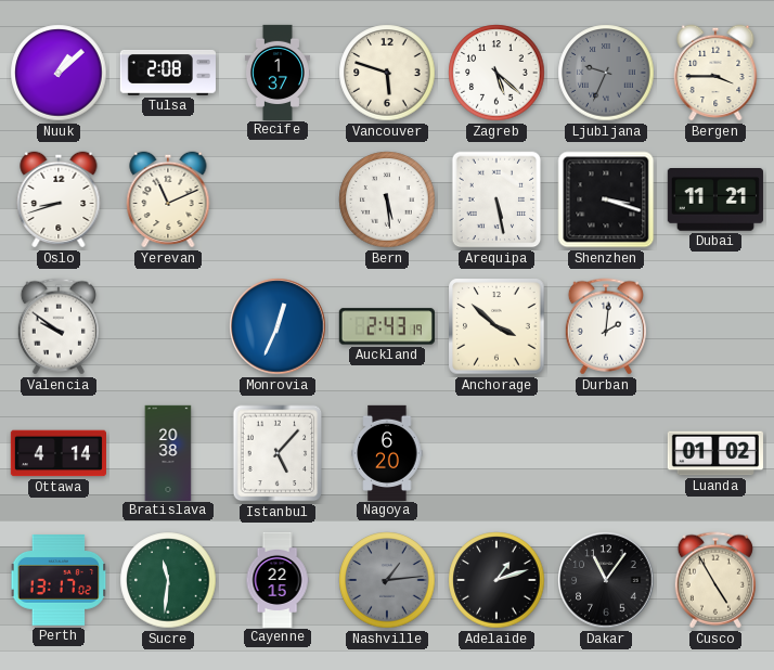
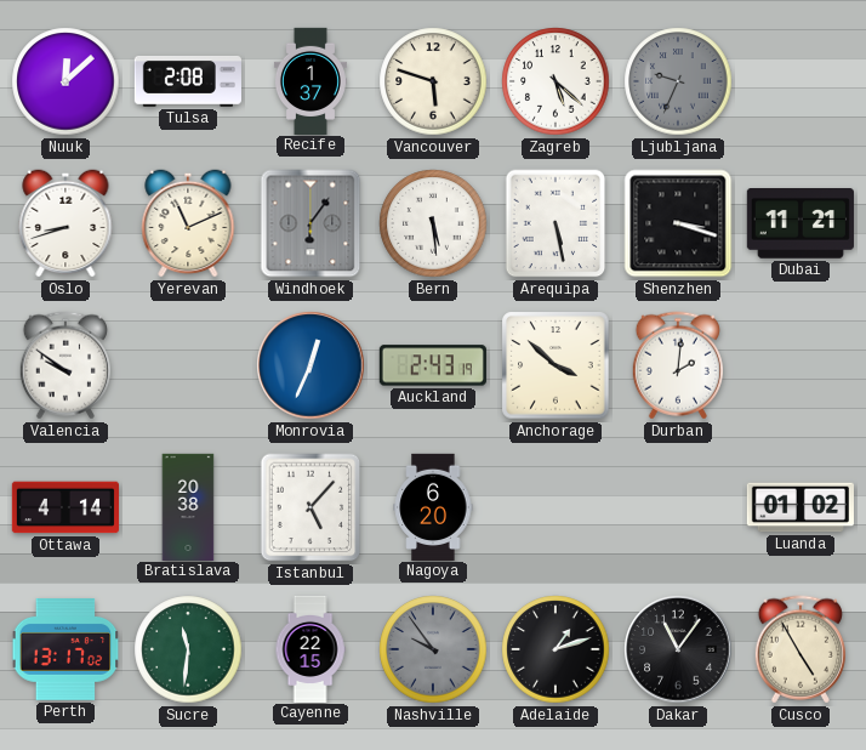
Nuuk: 1:08 -> 12:08
Bergen: 3:45 -> none
Windhoek: none -> 6:06
Nashville: 1:14 -> 9:54
